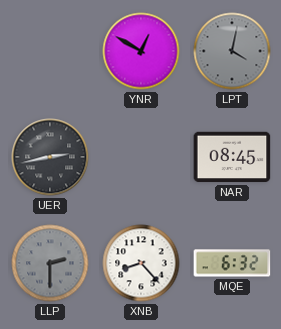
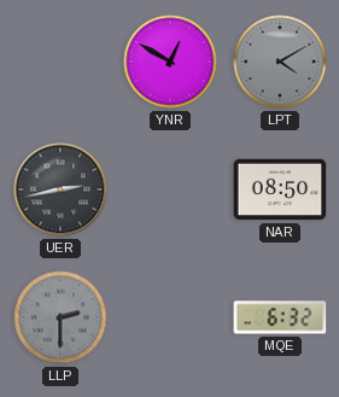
LPT: 4:02 -> 4:10
NAR: 08:45 -> 08:50
XNB: 8:23 -> none
